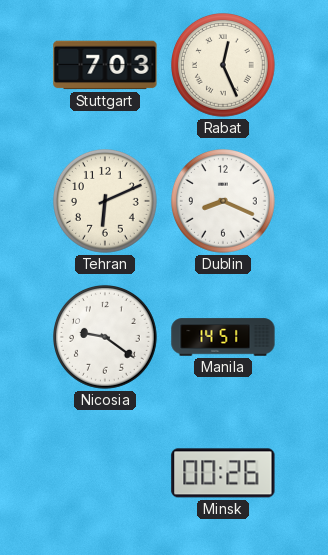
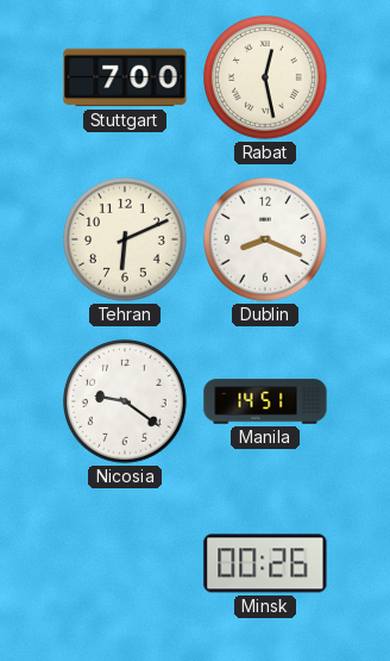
Stuttgart: 7:03 -> 7:00
Rabat: 12:26 -> 12:28
